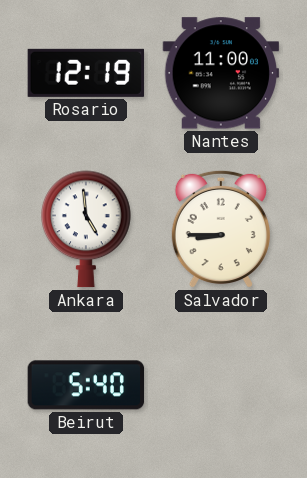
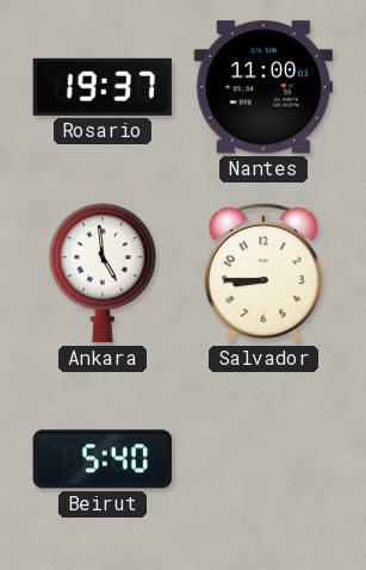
Rosario: 12:19 -> 19:37
